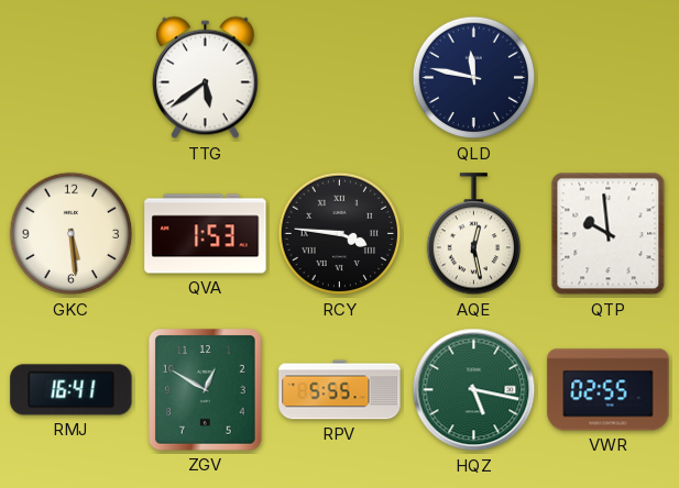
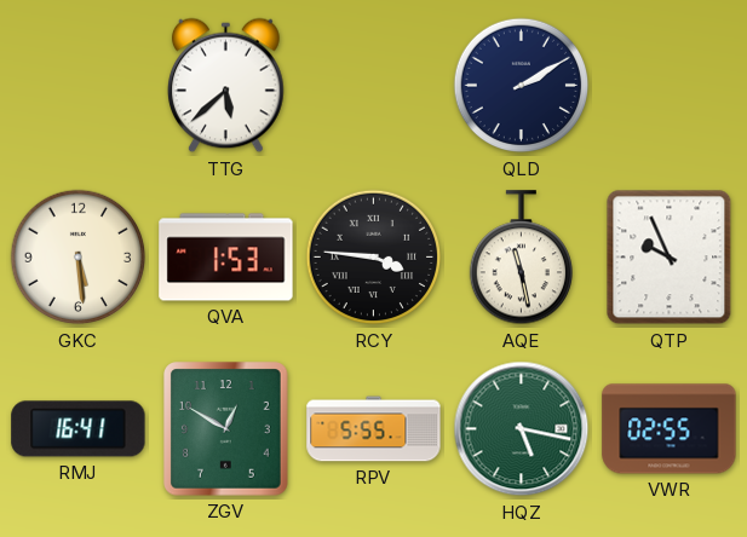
TTG: 5:39 -> 5:38
QLD: 11:47 -> 2:10
AQE: 12:28 -> 11:28
QTP: 9:59 -> 9:56
